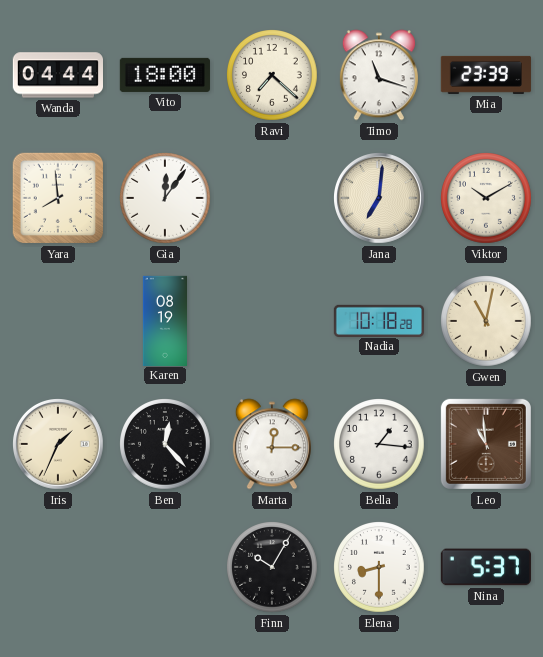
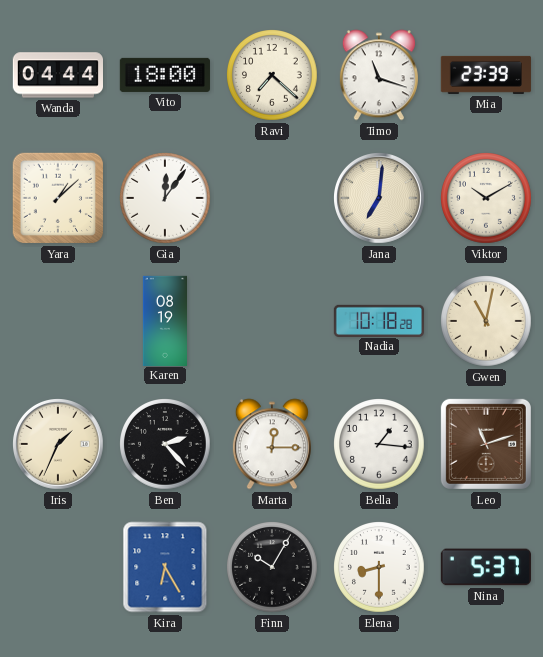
Yara: 7:59 -> 1:08
Ben: 12:23 -> 2:23
Leo: 10:59 -> 11:12
Kira: none -> 6:25
